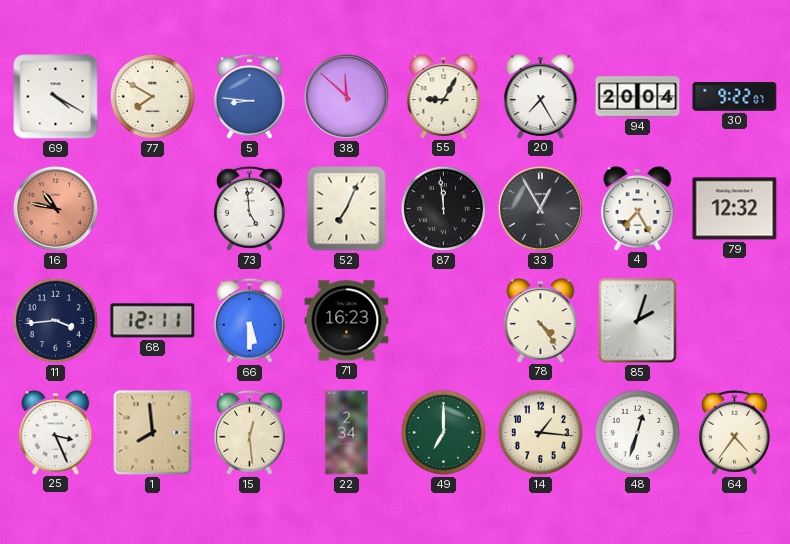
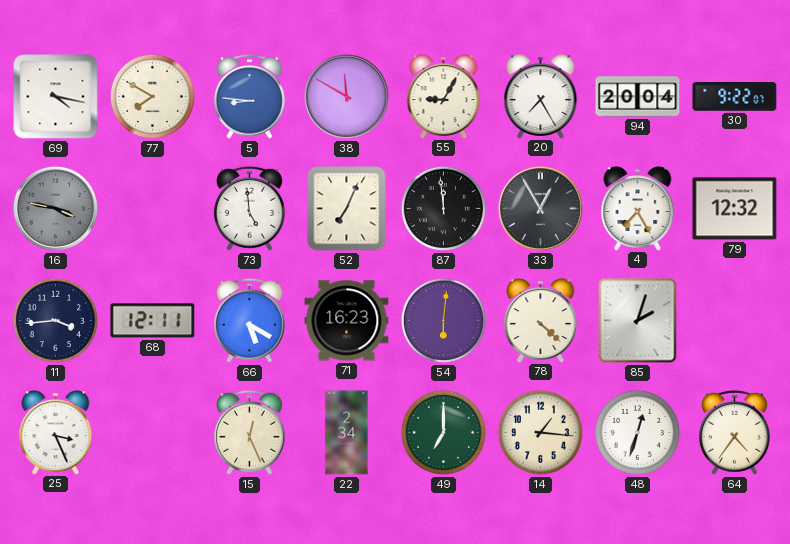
69: 4:20 -> 4:17
38: 11:52 -> 11:50
16: 10:47 -> 3:47
16 dial: salmon -> grey
66: 5:30 -> 5:20
54: none -> 6:01
78: 4:24 -> 4:22
1: 7:59 -> none
15: 12:29 -> 12:26
